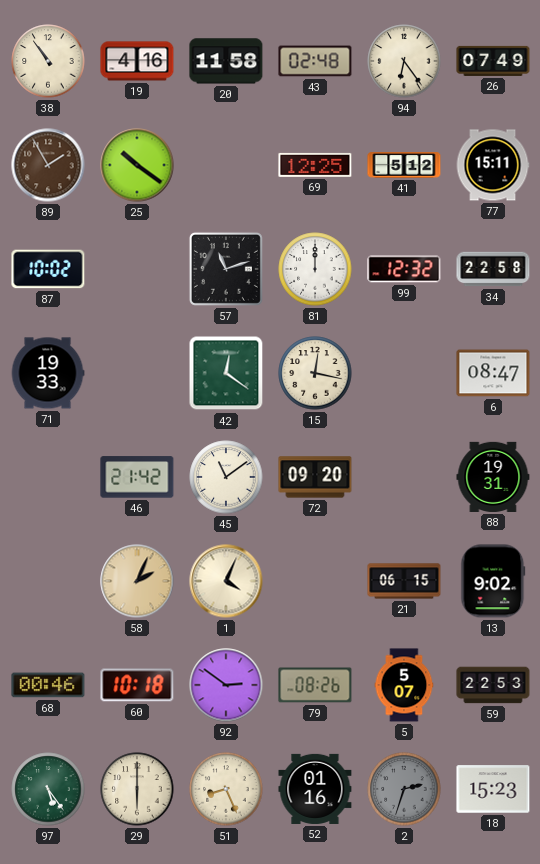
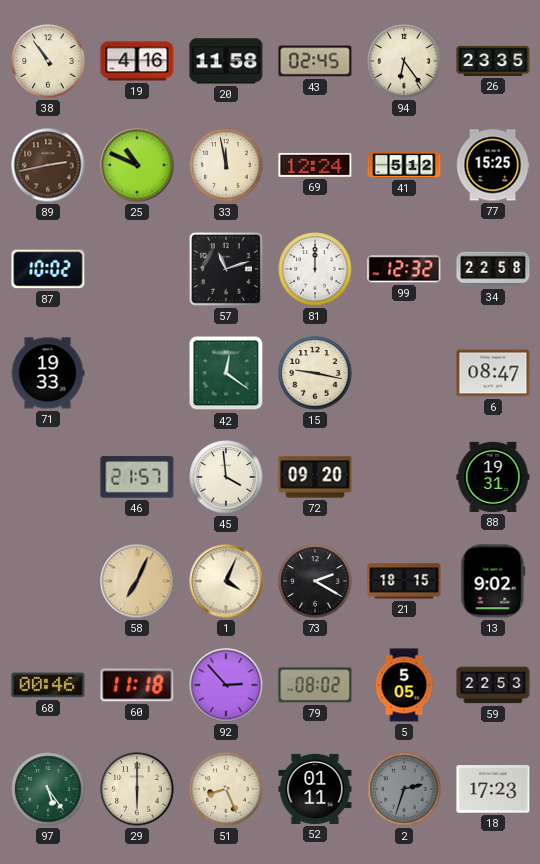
43: 02:48 -> 02:45
26: 07:49 -> 23:35
89: 1:55 -> 2:43
25: 10:21 -> 10:49
33: none -> 11:58
69: 12:25 -> 12:24
77: 15:11 -> 15:25
15: 12:17 -> 9:17
46: 21:42 -> 21:57
45: 11:09 -> 3:59
58: 2:04 -> 7:04
73: none -> 2:20
21: 06:15 -> 18:15
60: 10:18 -> 11:18
92: 2:51 -> 2:53
79: 08:26 -> 08:02
5: 5:07 -> 5:05
52: 01:16 -> 01:11
18: 15:23 -> 17:23
